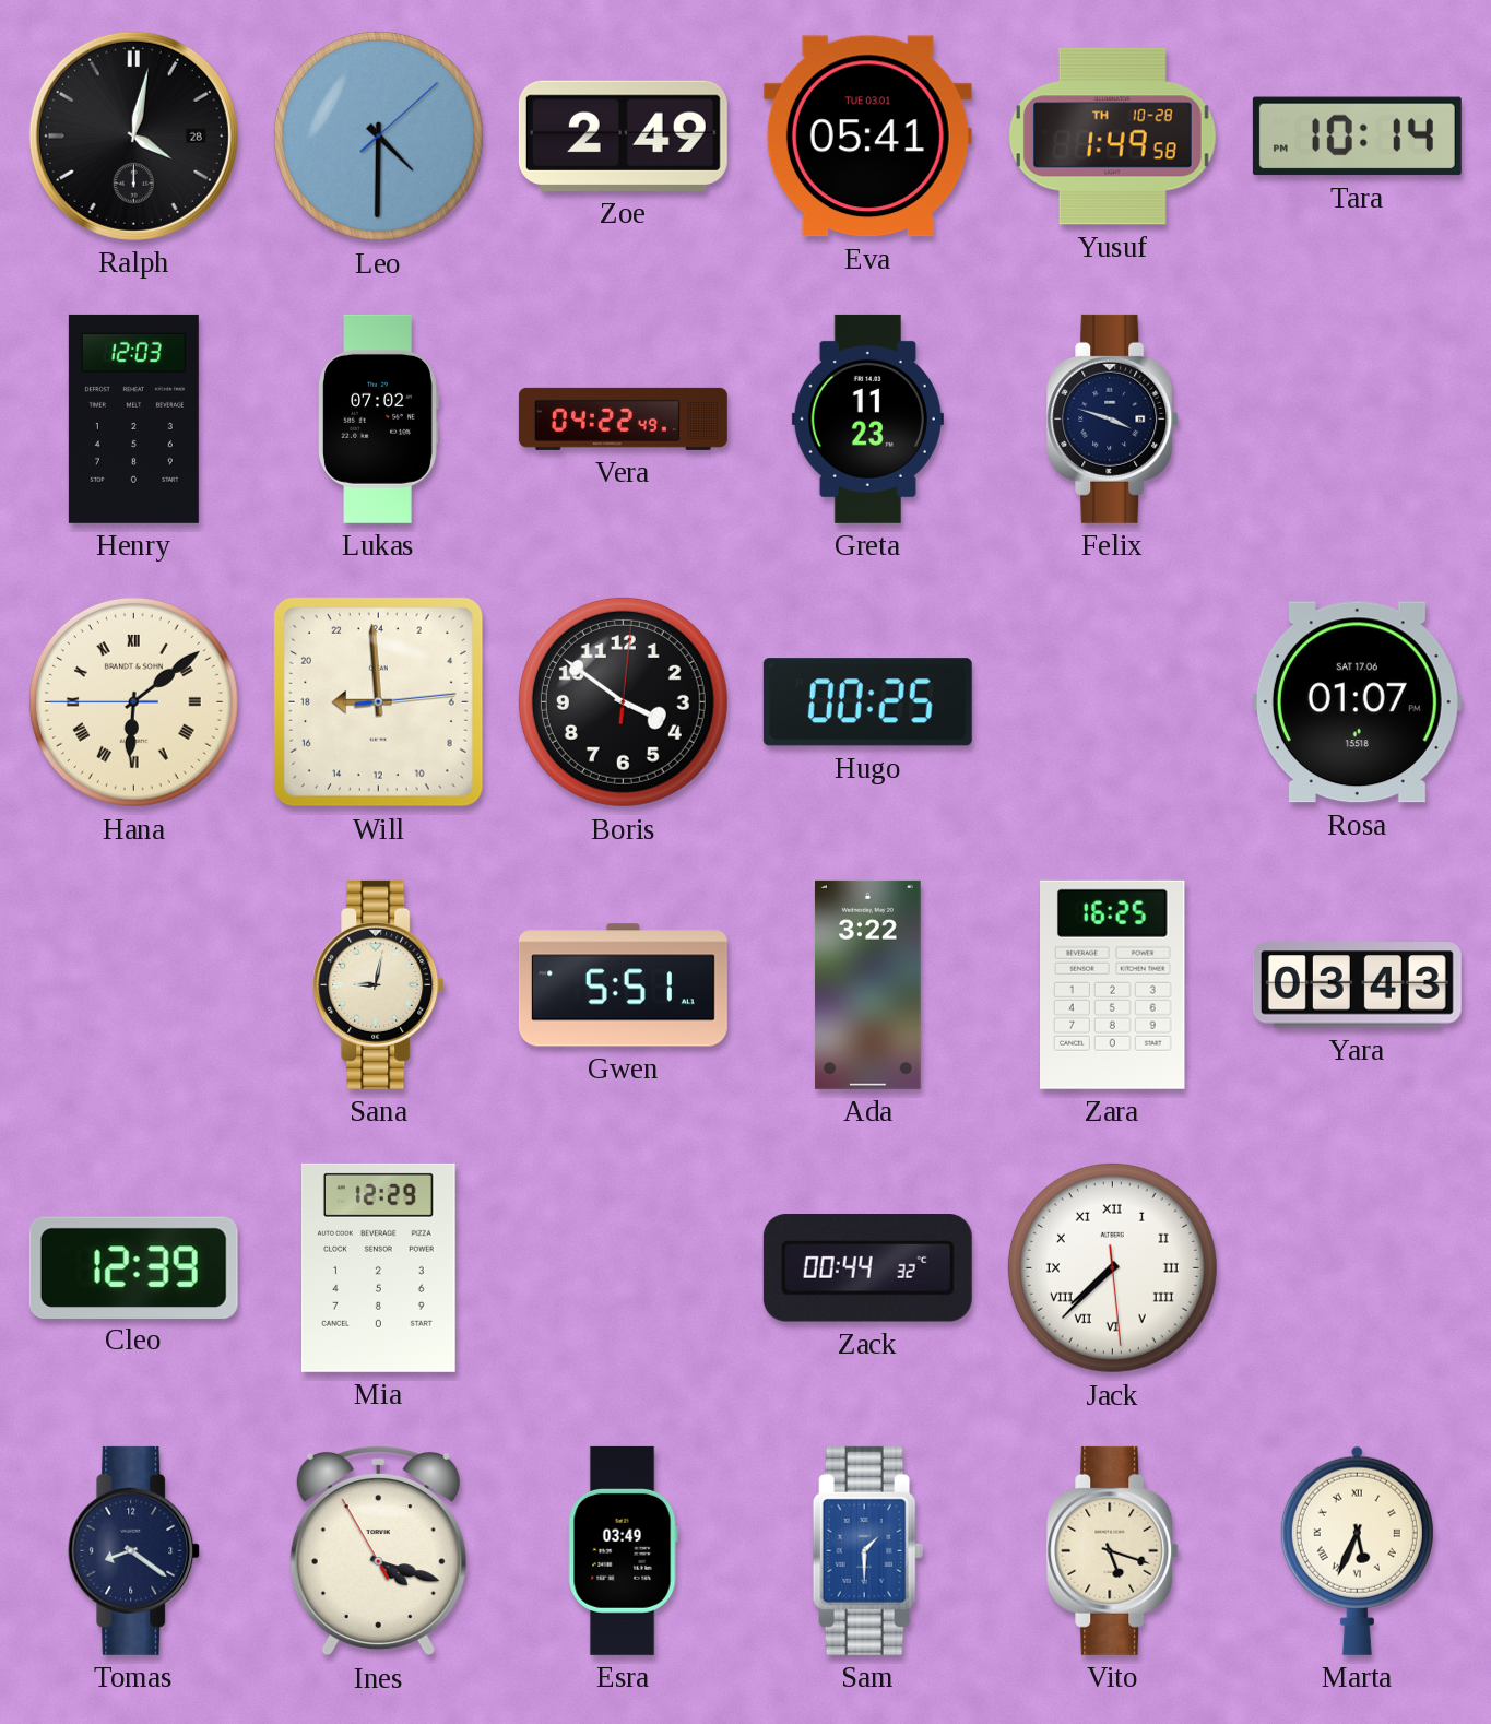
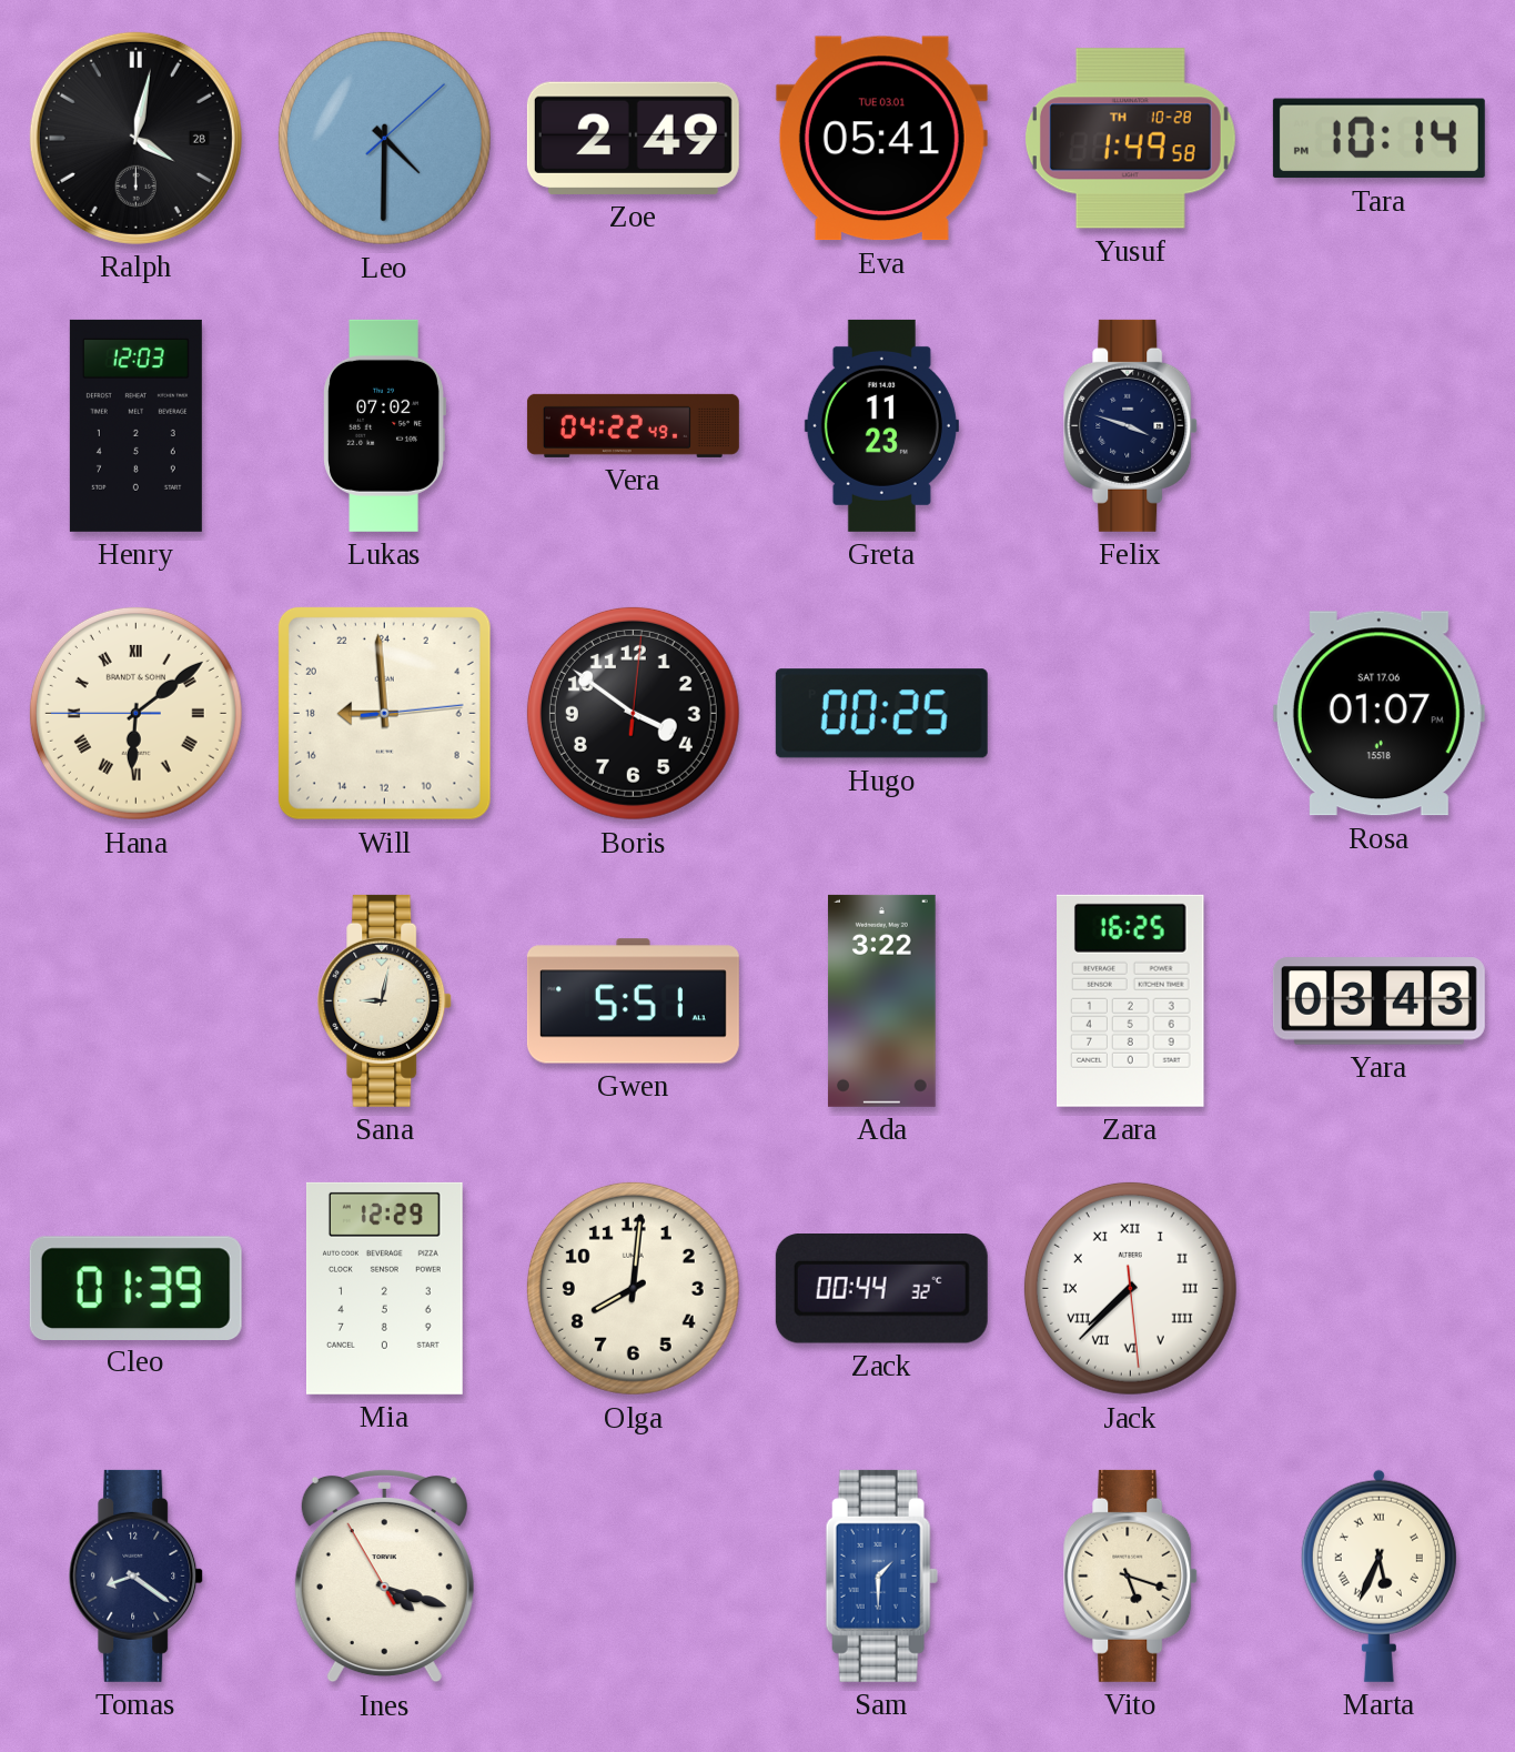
Cleo: 12:39 -> 01:39
Olga: none -> 8:01
Esra: 03:49 -> none
